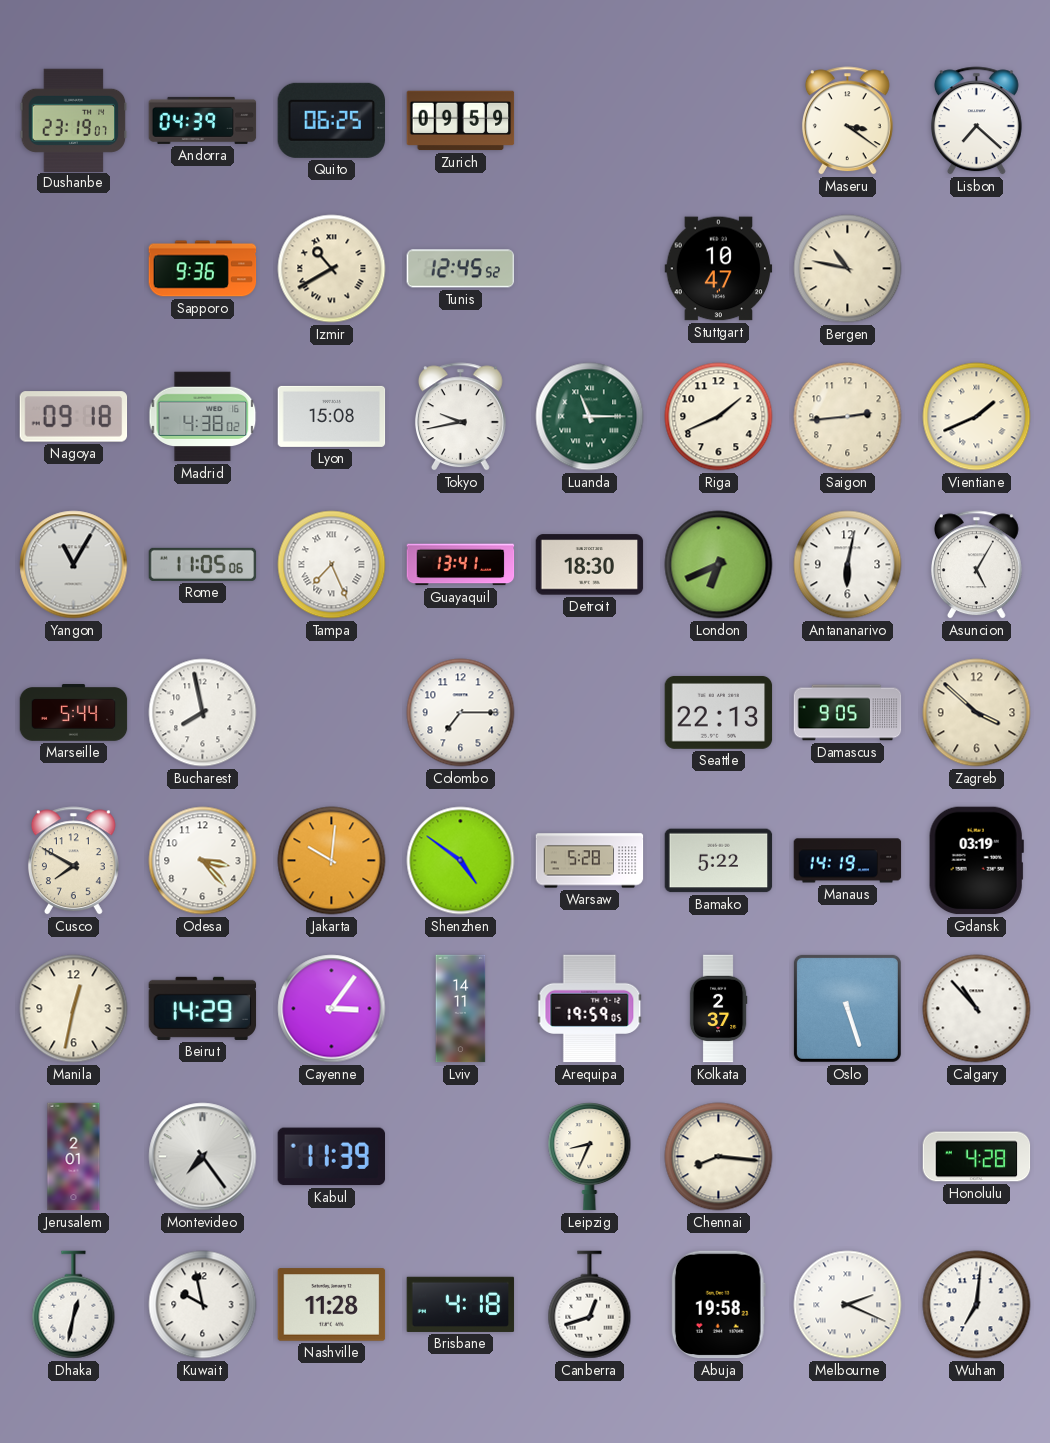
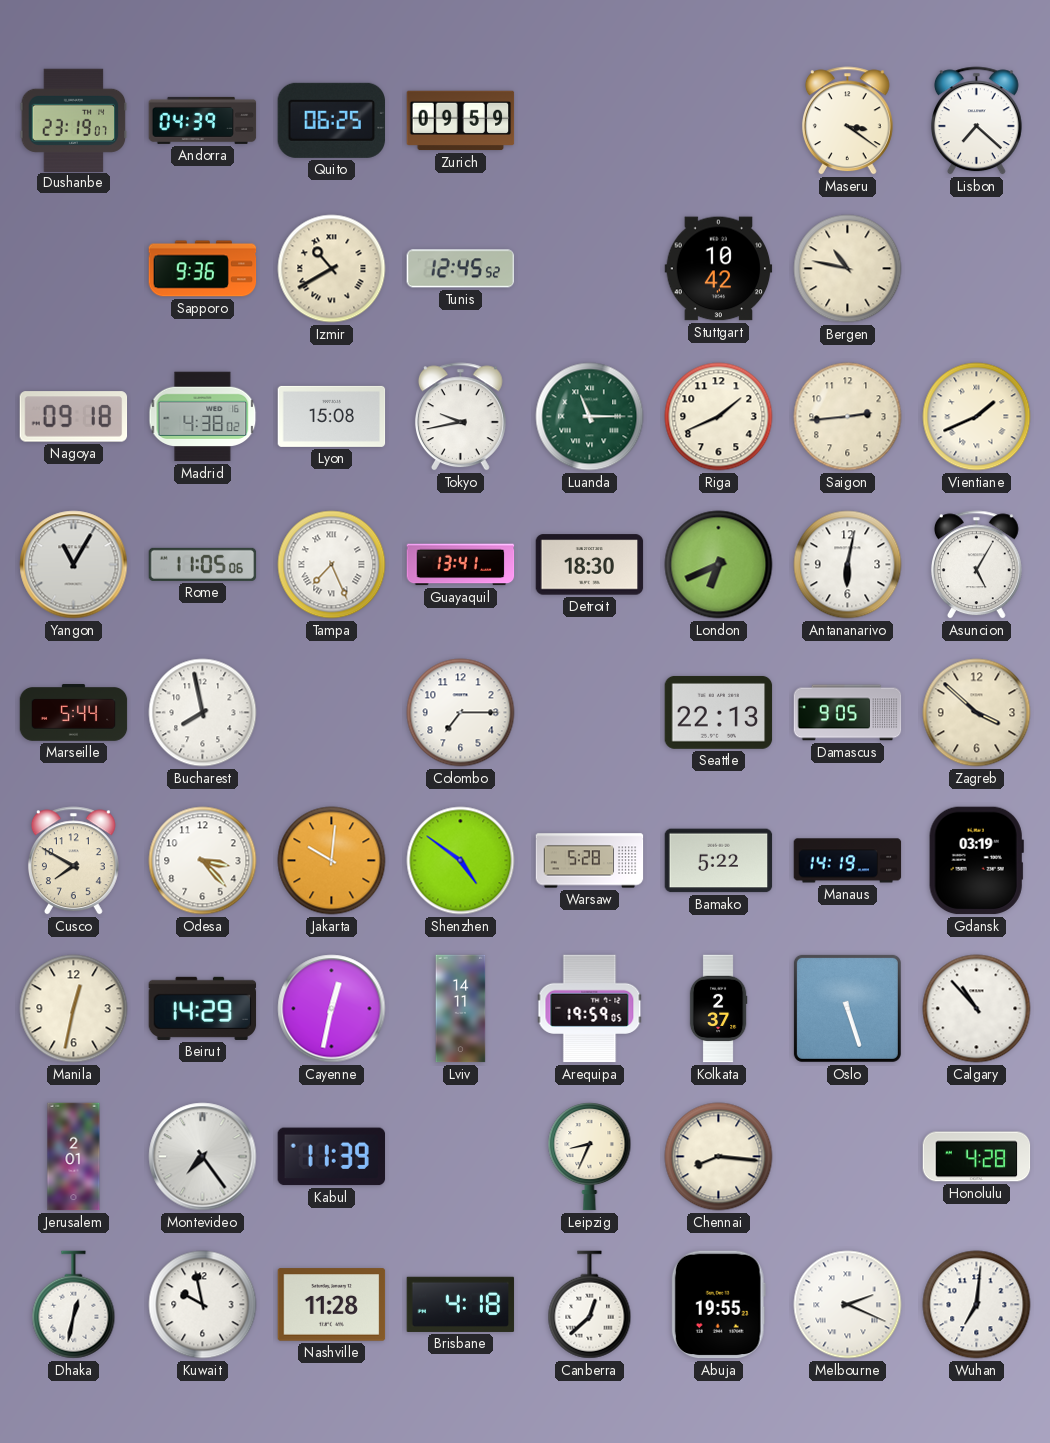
Stuttgart: 10:47 -> 10:42
Cayenne: 3:06 -> 12:32
Canberra: 12:42 -> 12:38
Abuja: 19:58 -> 19:55
